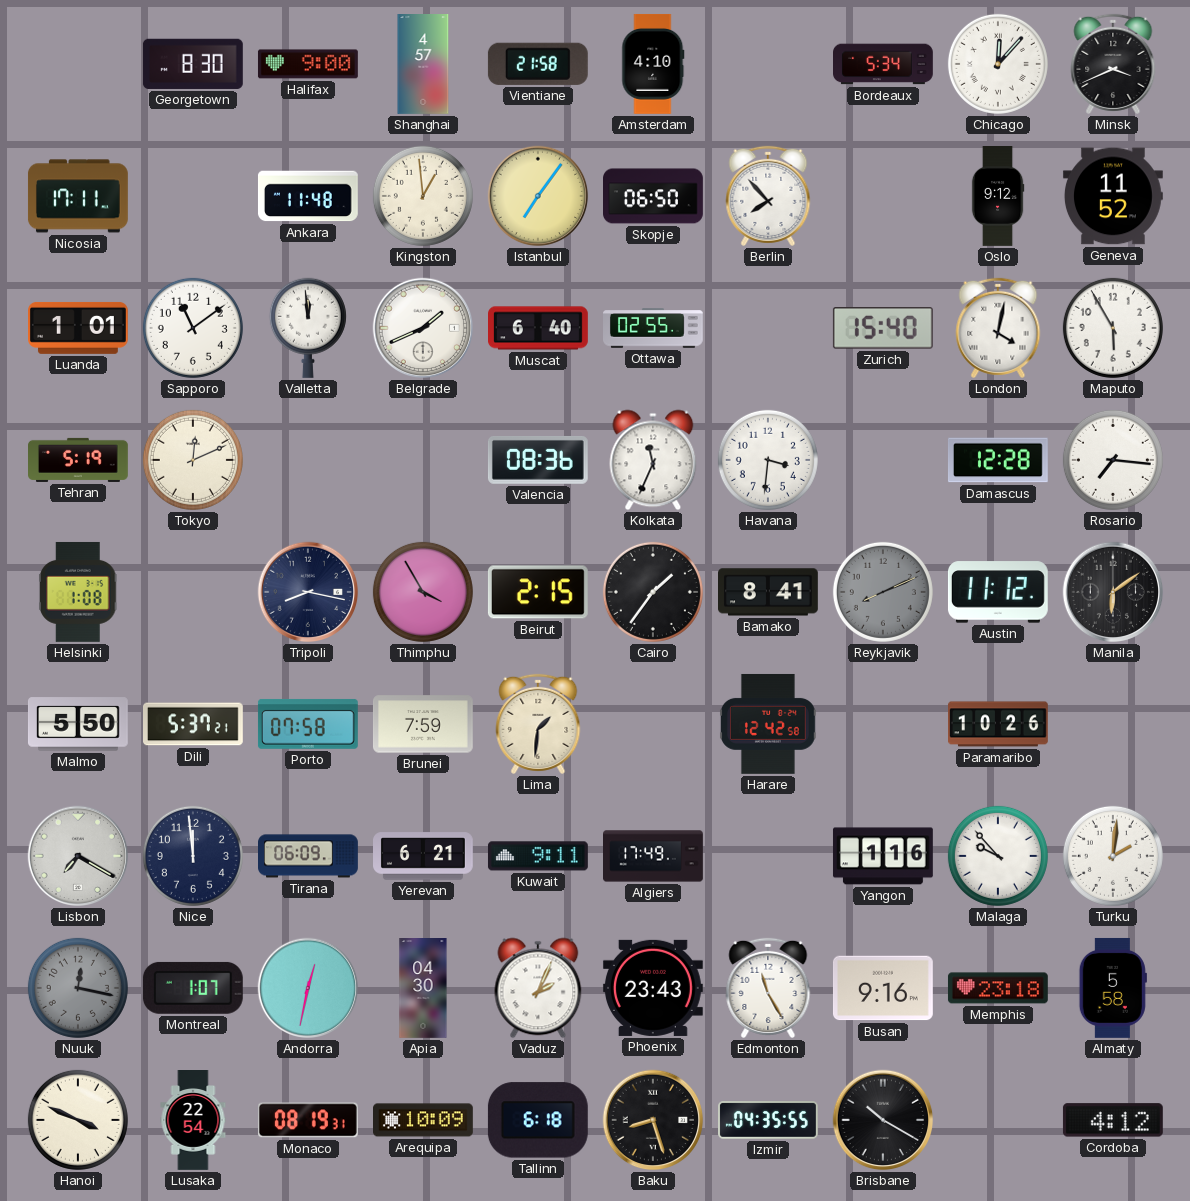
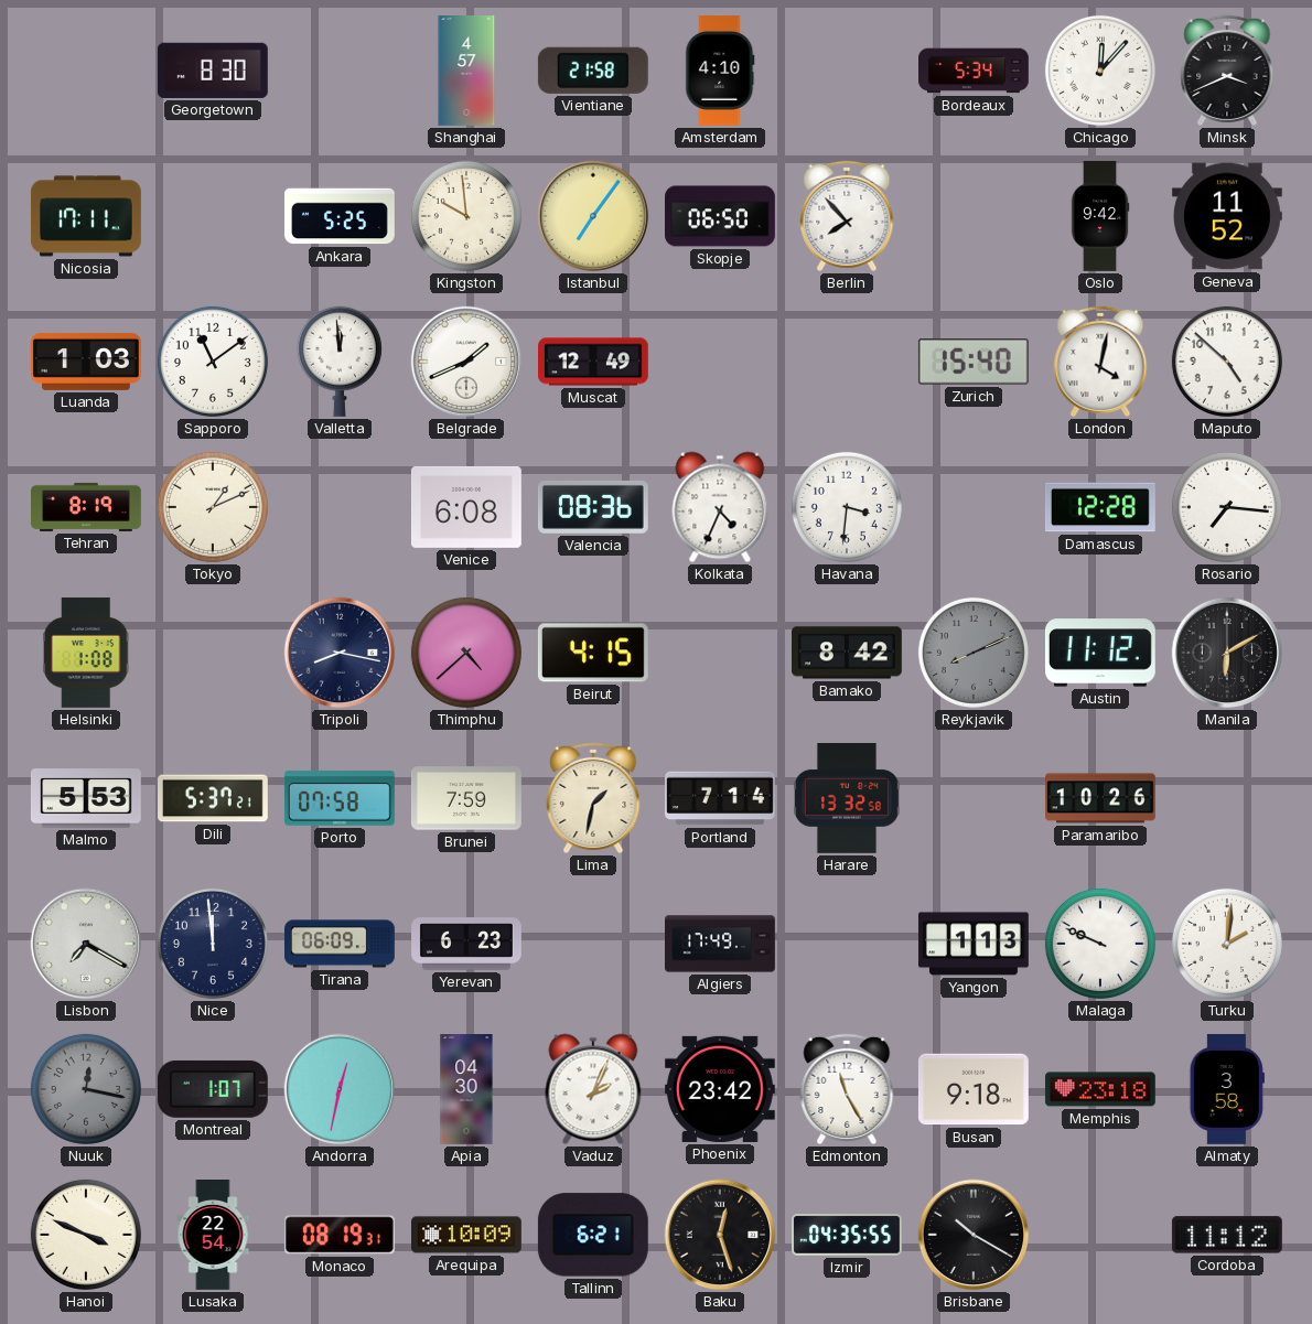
Halifax: 9:00 -> none
Ankara: 11:48 -> 5:25
Kingston: 12:59 -> 9:59
Oslo: 9:12 -> 9:42
Luanda: 1:01 -> 1:03
Muscat: 6:40 -> 12:49
Ottawa: 02:55 -> none
Maputo: 5:55 -> 4:52
Tehran: 5:19 -> 8:19
Tokyo: 12:11 -> 1:11
Venice: none -> 6:08
Kolkata: 11:34 -> 4:34
Thimphu: 3:55 -> 4:38
Beirut: 2:15 -> 4:15
Cairo: 1:36 -> none
Bamako: 8:41 -> 8:42
Manila: 6:09 -> 6:10
Malmo: 5:50 -> 5:53
Lima: 1:31 -> 1:32
Portland: none -> 7:14
Harare: 12:42 -> 13:32
Yerevan: 6:21 -> 6:23
Kuwait: 9:11 -> none
Yangon: 1:16 -> 1:13
Malaga: 9:53 -> 9:49
Phoenix: 23:43 -> 23:42
Busan: 9:16 -> 9:18
Almaty: 5:58 -> 3:58
Tallinn: 6:18 -> 6:21
Baku: 8:27 -> 12:27
Cordoba: 4:12 -> 11:12
